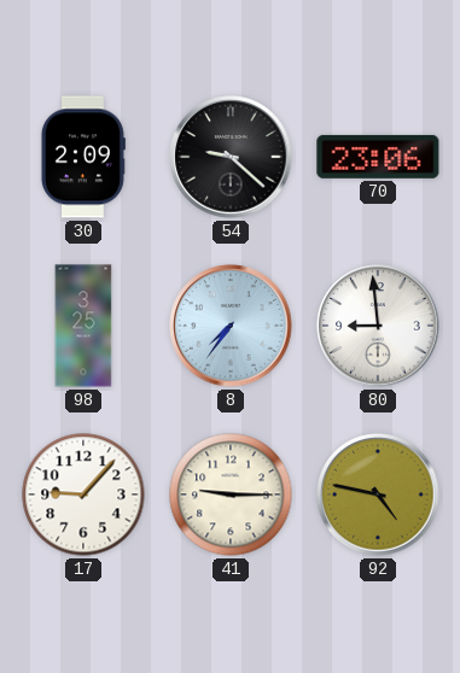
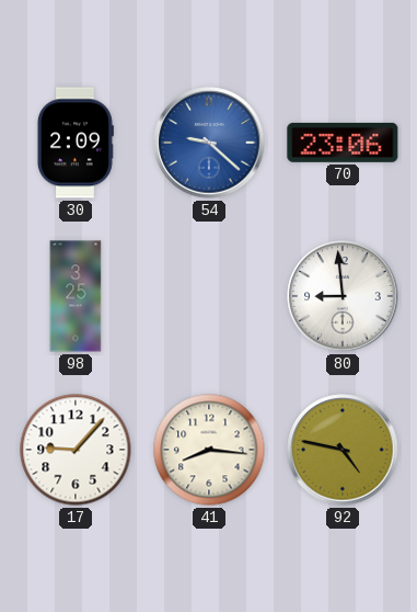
54 dial: black -> blue
8: 7:36 -> none
41: 9:15 -> 8:16
